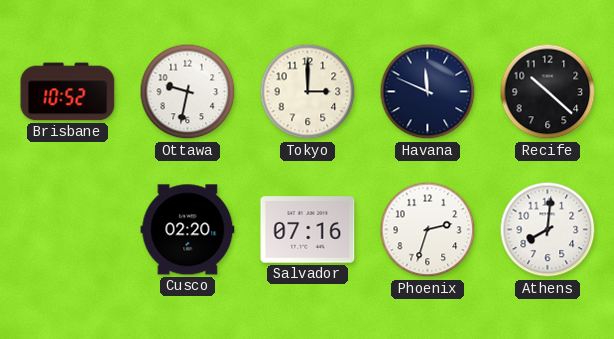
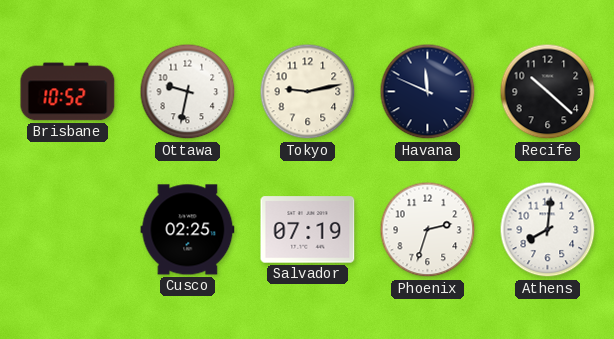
Tokyo: 3:00 -> 9:13
Cusco: 02:20 -> 02:25
Salvador: 07:16 -> 07:19
